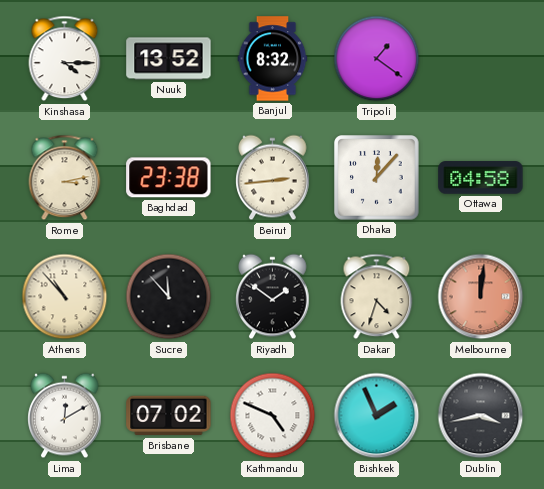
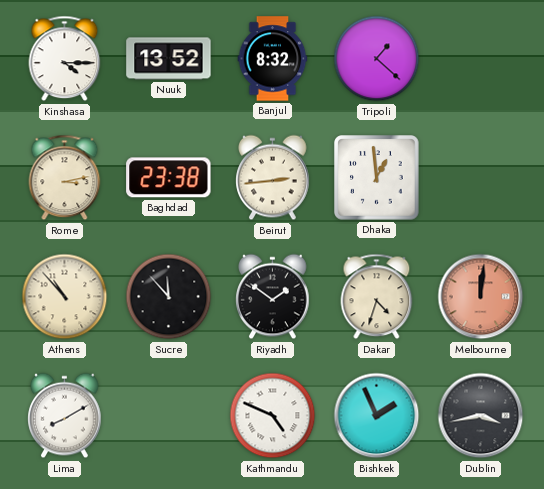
Tripoli: 1:21 -> 1:22
Dhaka: 12:07 -> 12:59
Ottawa: 04:58 -> none
Lima: 12:10 -> 8:10
Brisbane: 07:02 -> none
